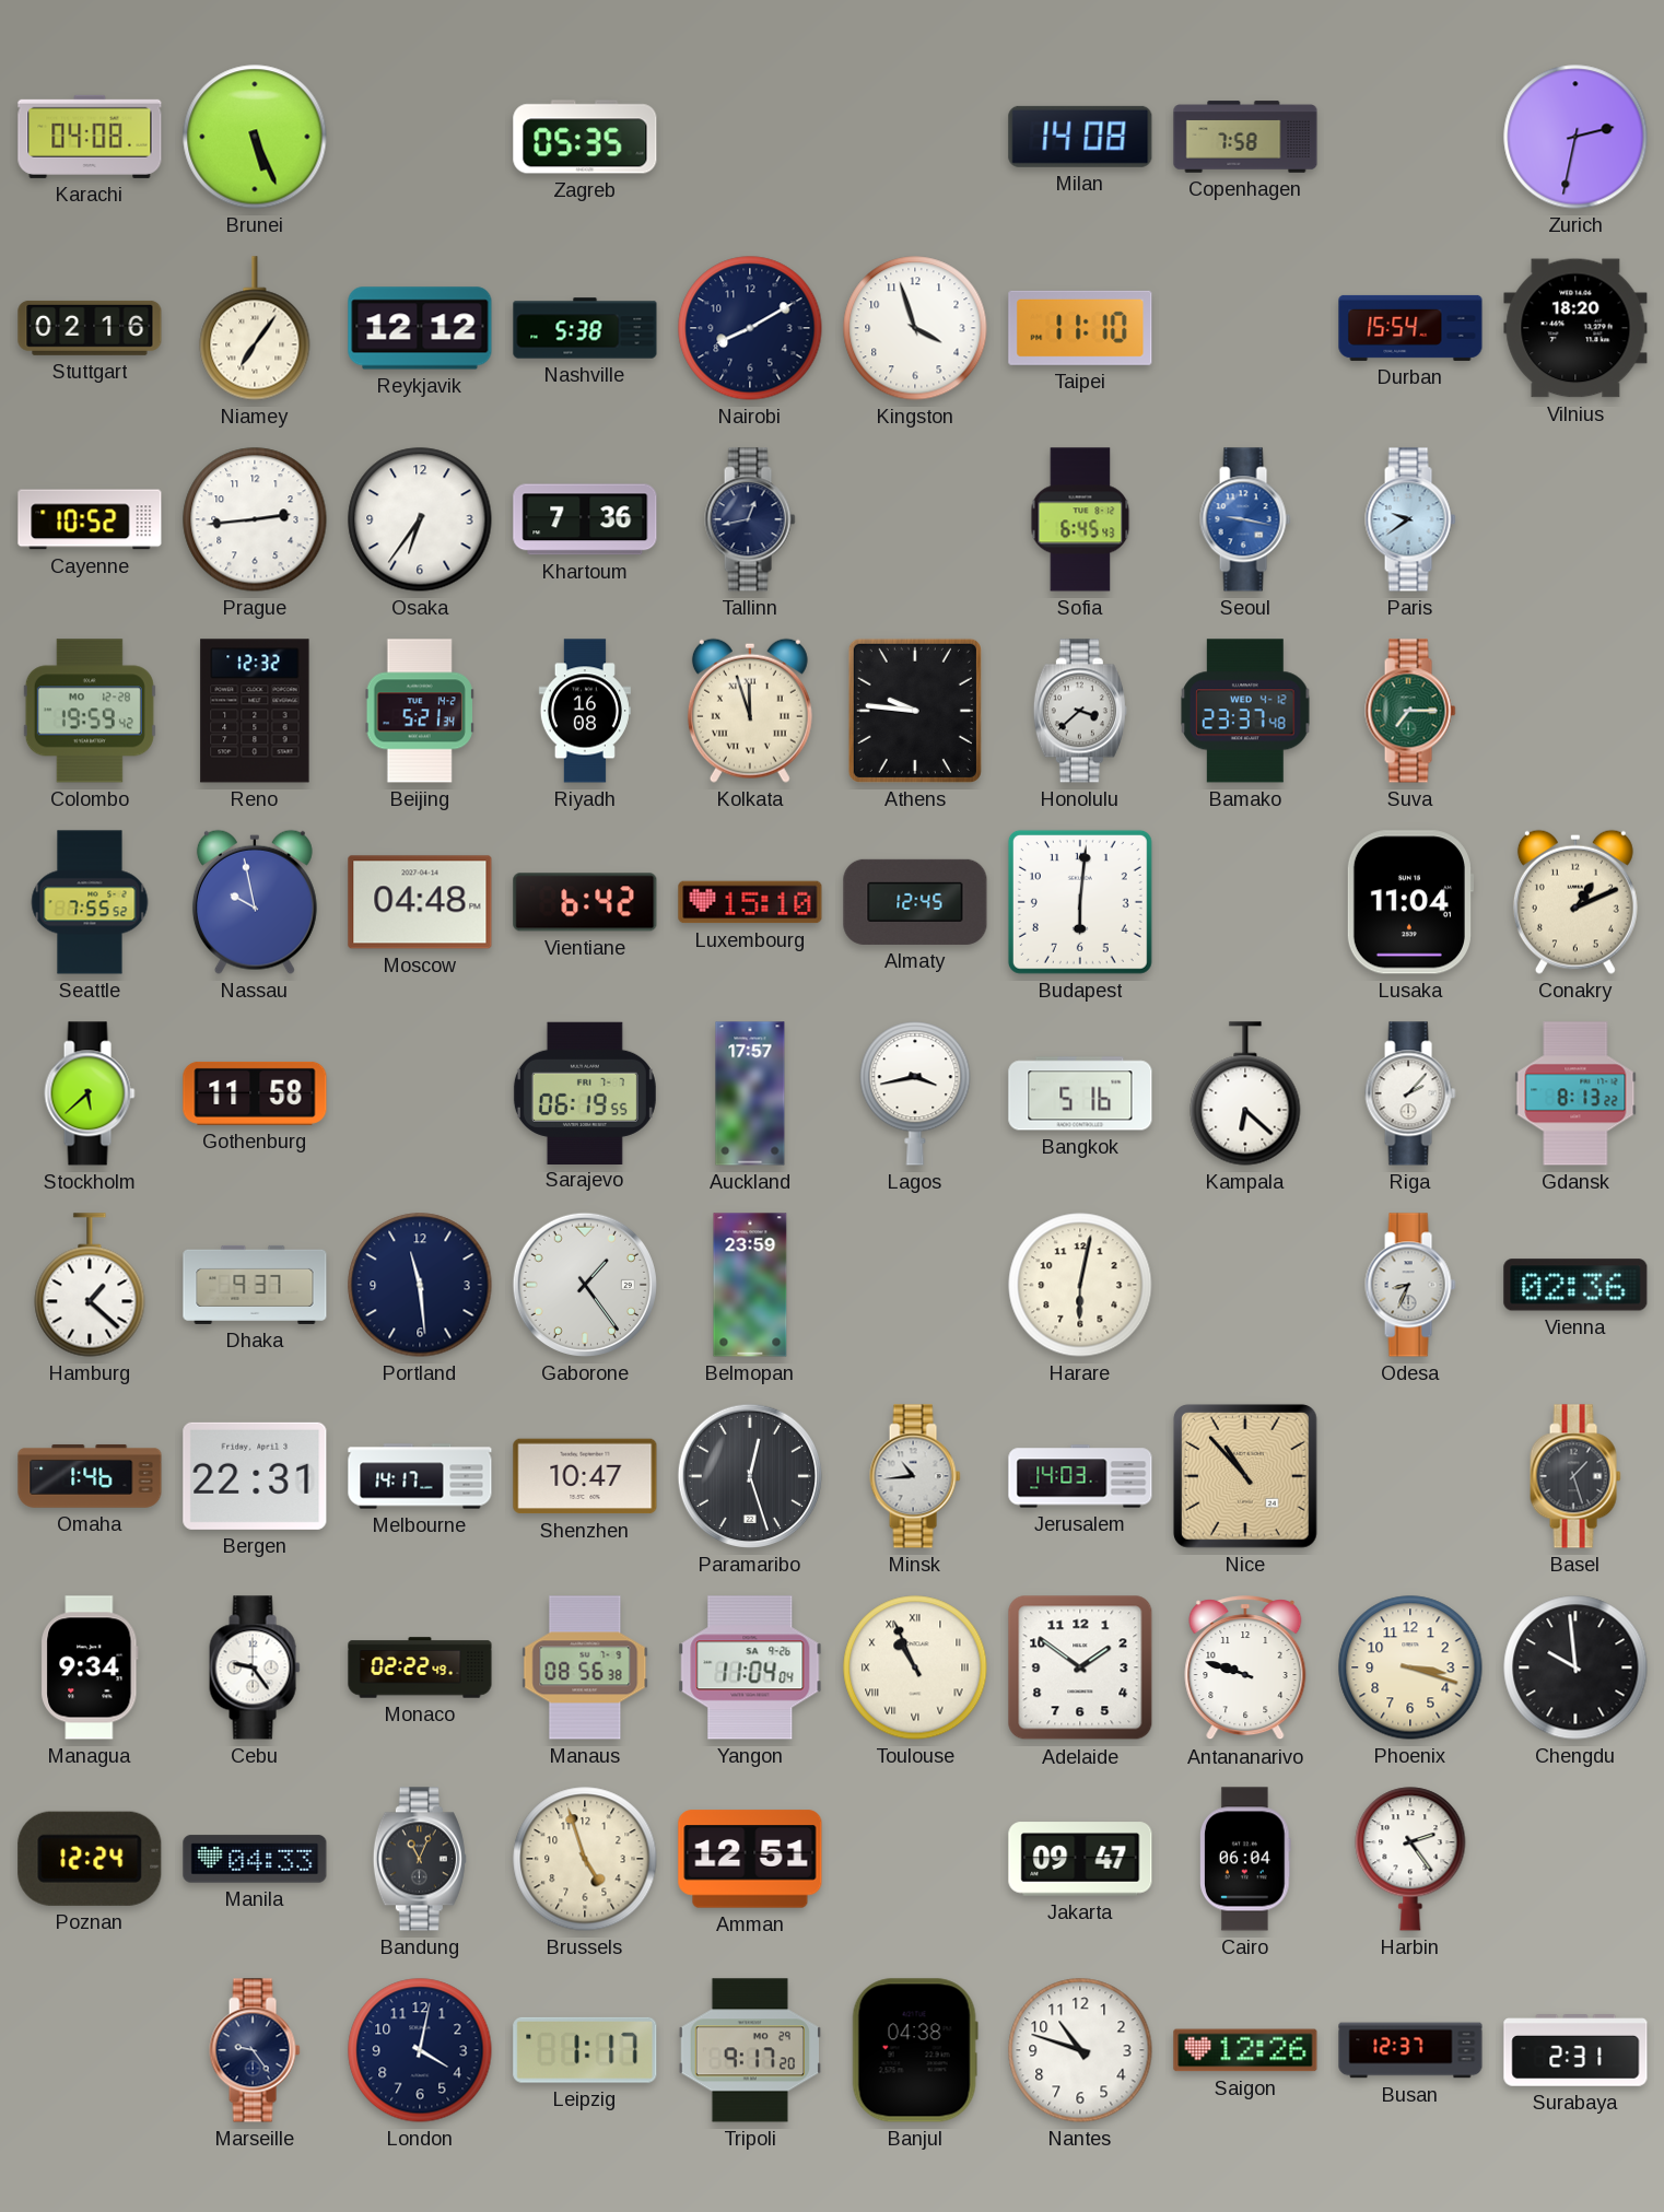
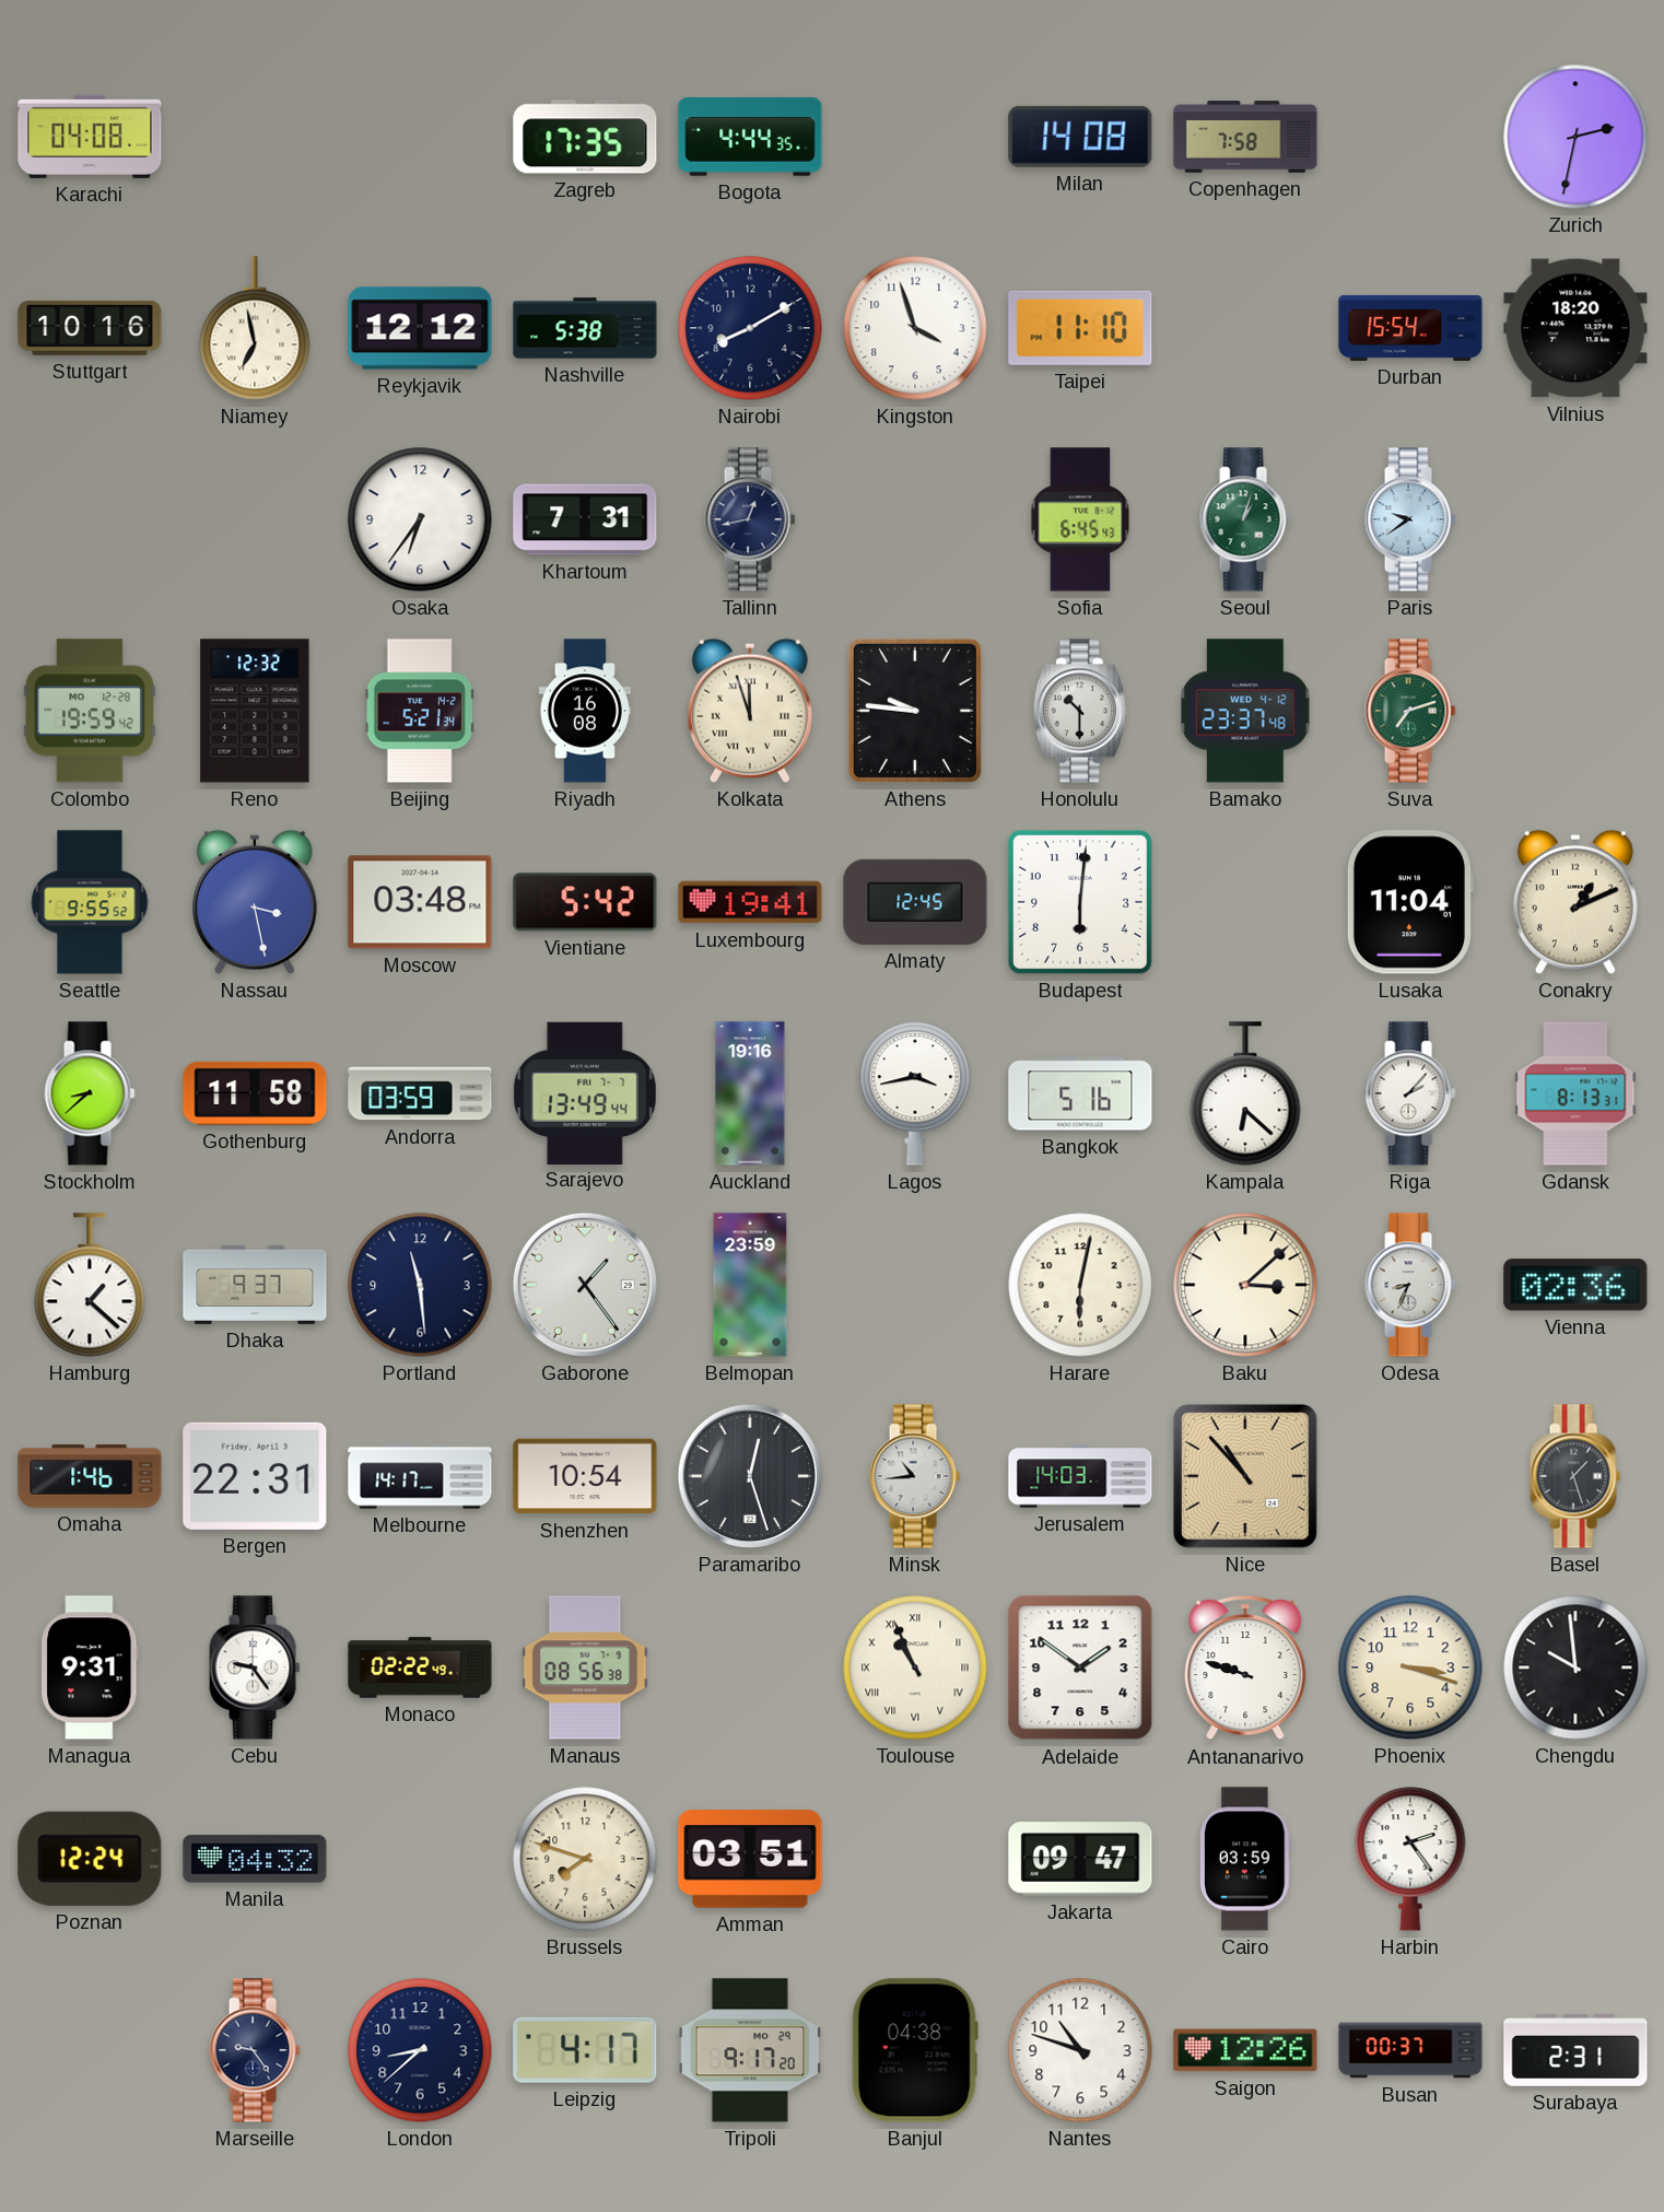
Brunei: 5:26 -> none
Zagreb: 05:35 -> 17:35
Bogota: none -> 4:44
Stuttgart: 02:16 -> 10:16
Niamey: 7:06 -> 6:58
Cayenne: 10:52 -> none
Prague: 2:44 -> none
Khartoum: 7:36 -> 7:31
Seoul: 9:17 -> 1:03
Seoul dial: blue -> green
Honolulu: 3:38 -> 10:30
Suva: 7:15 -> 7:12
Seattle: 7:55 -> 9:55
Nassau: 9:58 -> 3:28
Moscow: 04:48 -> 03:48
Vientiane: 6:42 -> 5:42
Luxembourg: 15:10 -> 19:41
Stockholm: 5:38 -> 8:38
Andorra: none -> 03:59
Sarajevo: 06:19 -> 13:49
Auckland: 17:57 -> 19:16
Gdansk: 8:13:22 -> 8:13:31
Baku: none -> 3:08
Shenzhen: 10:47 -> 10:54
Managua: 9:34 -> 9:31
Yangon: 11:04 -> none
Manila: 04:33 -> 04:32
Bandung: 11:04 -> none
Brussels: 4:57 -> 7:48
Amman: 12:51 -> 03:51
Cairo: 06:04 -> 03:59
London: 4:02 -> 8:38
Leipzig: 1:17 -> 4:17
Busan: 12:37 -> 00:37
